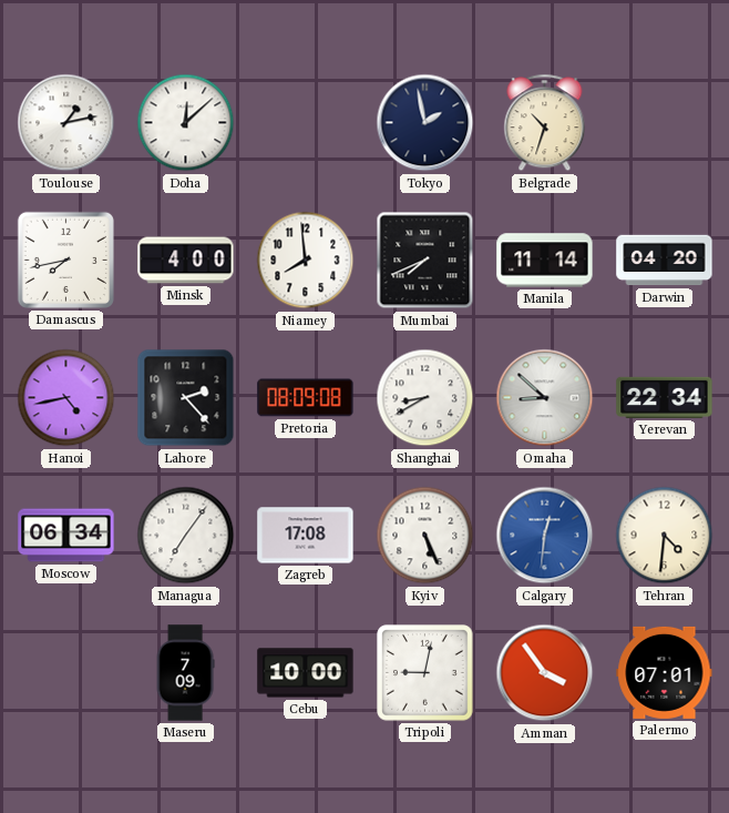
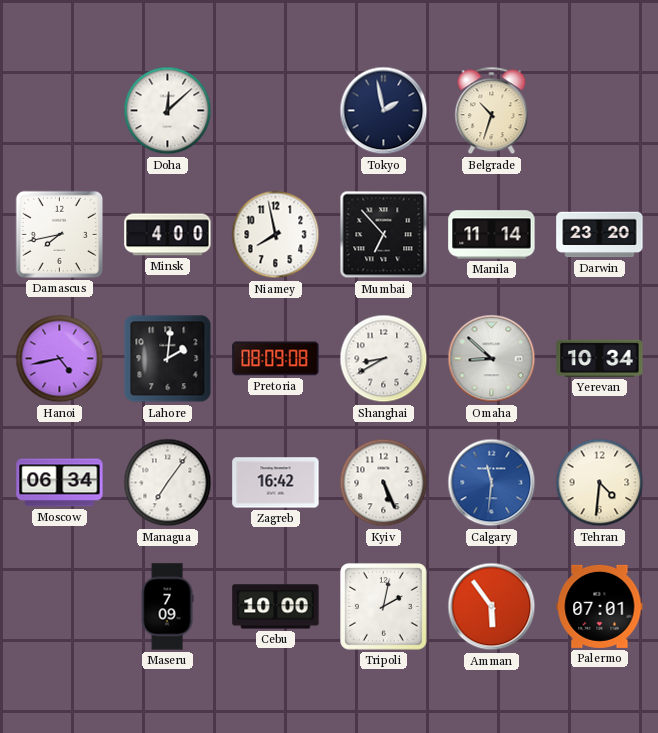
Toulouse: 1:13 -> none
Niamey: 7:59 -> 7:58
Mumbai: 7:41 -> 6:53
Darwin: 04:20 -> 23:20
Lahore: 2:23 -> 2:01
Yerevan: 22:34 -> 10:34
Zagreb: 17:08 -> 16:42
Calgary: 12:31 -> 11:31
Tripoli: 9:02 -> 2:02
Amman: 3:54 -> 5:54
